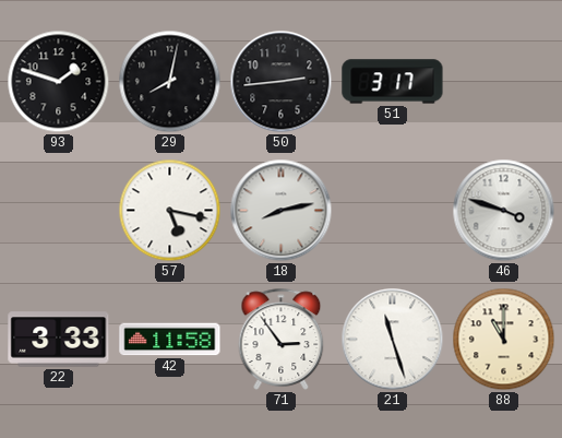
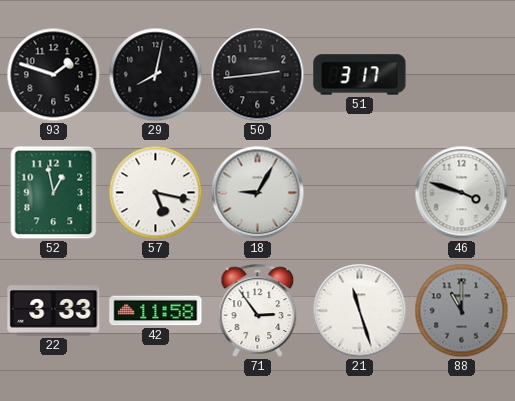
52: none -> 12:58
18: 8:13 -> 9:05
88 dial: cream -> grey
